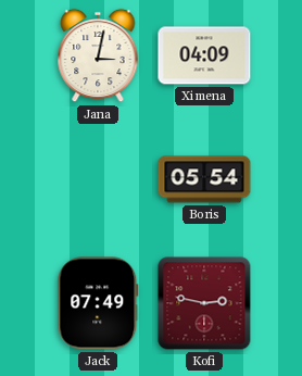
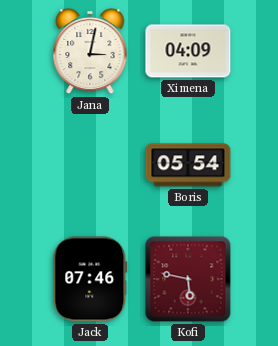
Jack: 07:49 -> 07:46
Kofi: 2:47 -> 5:47
